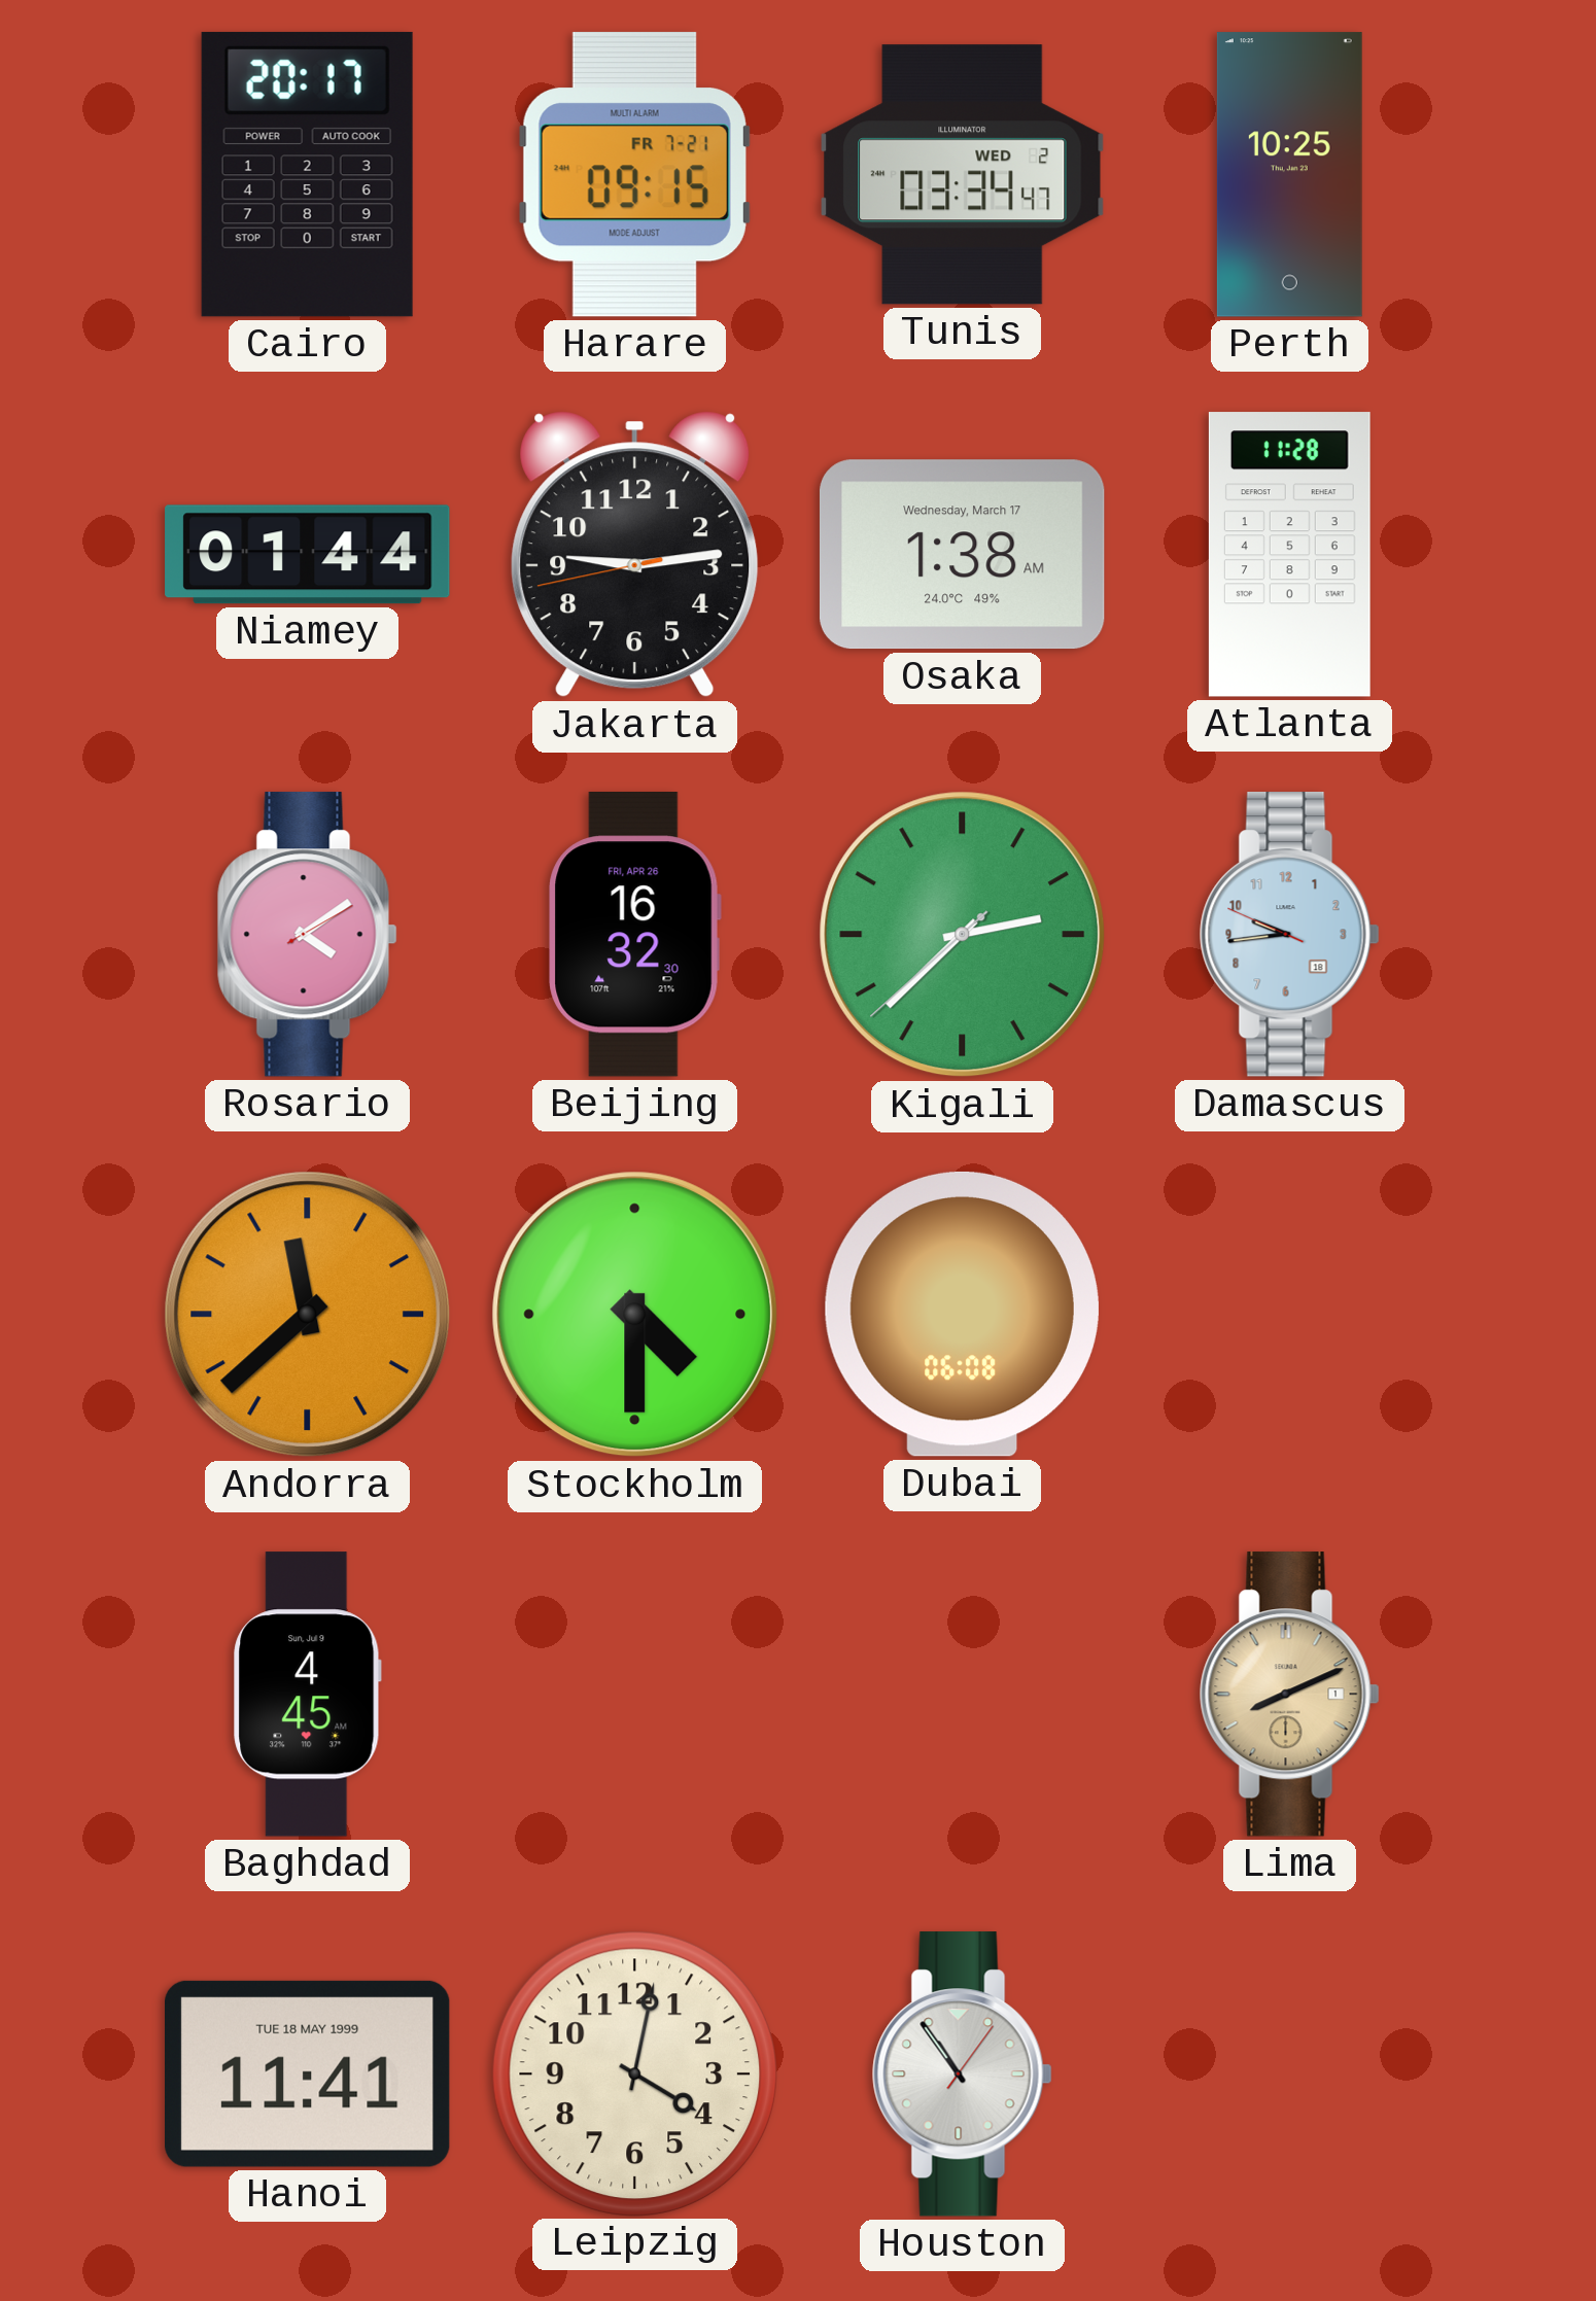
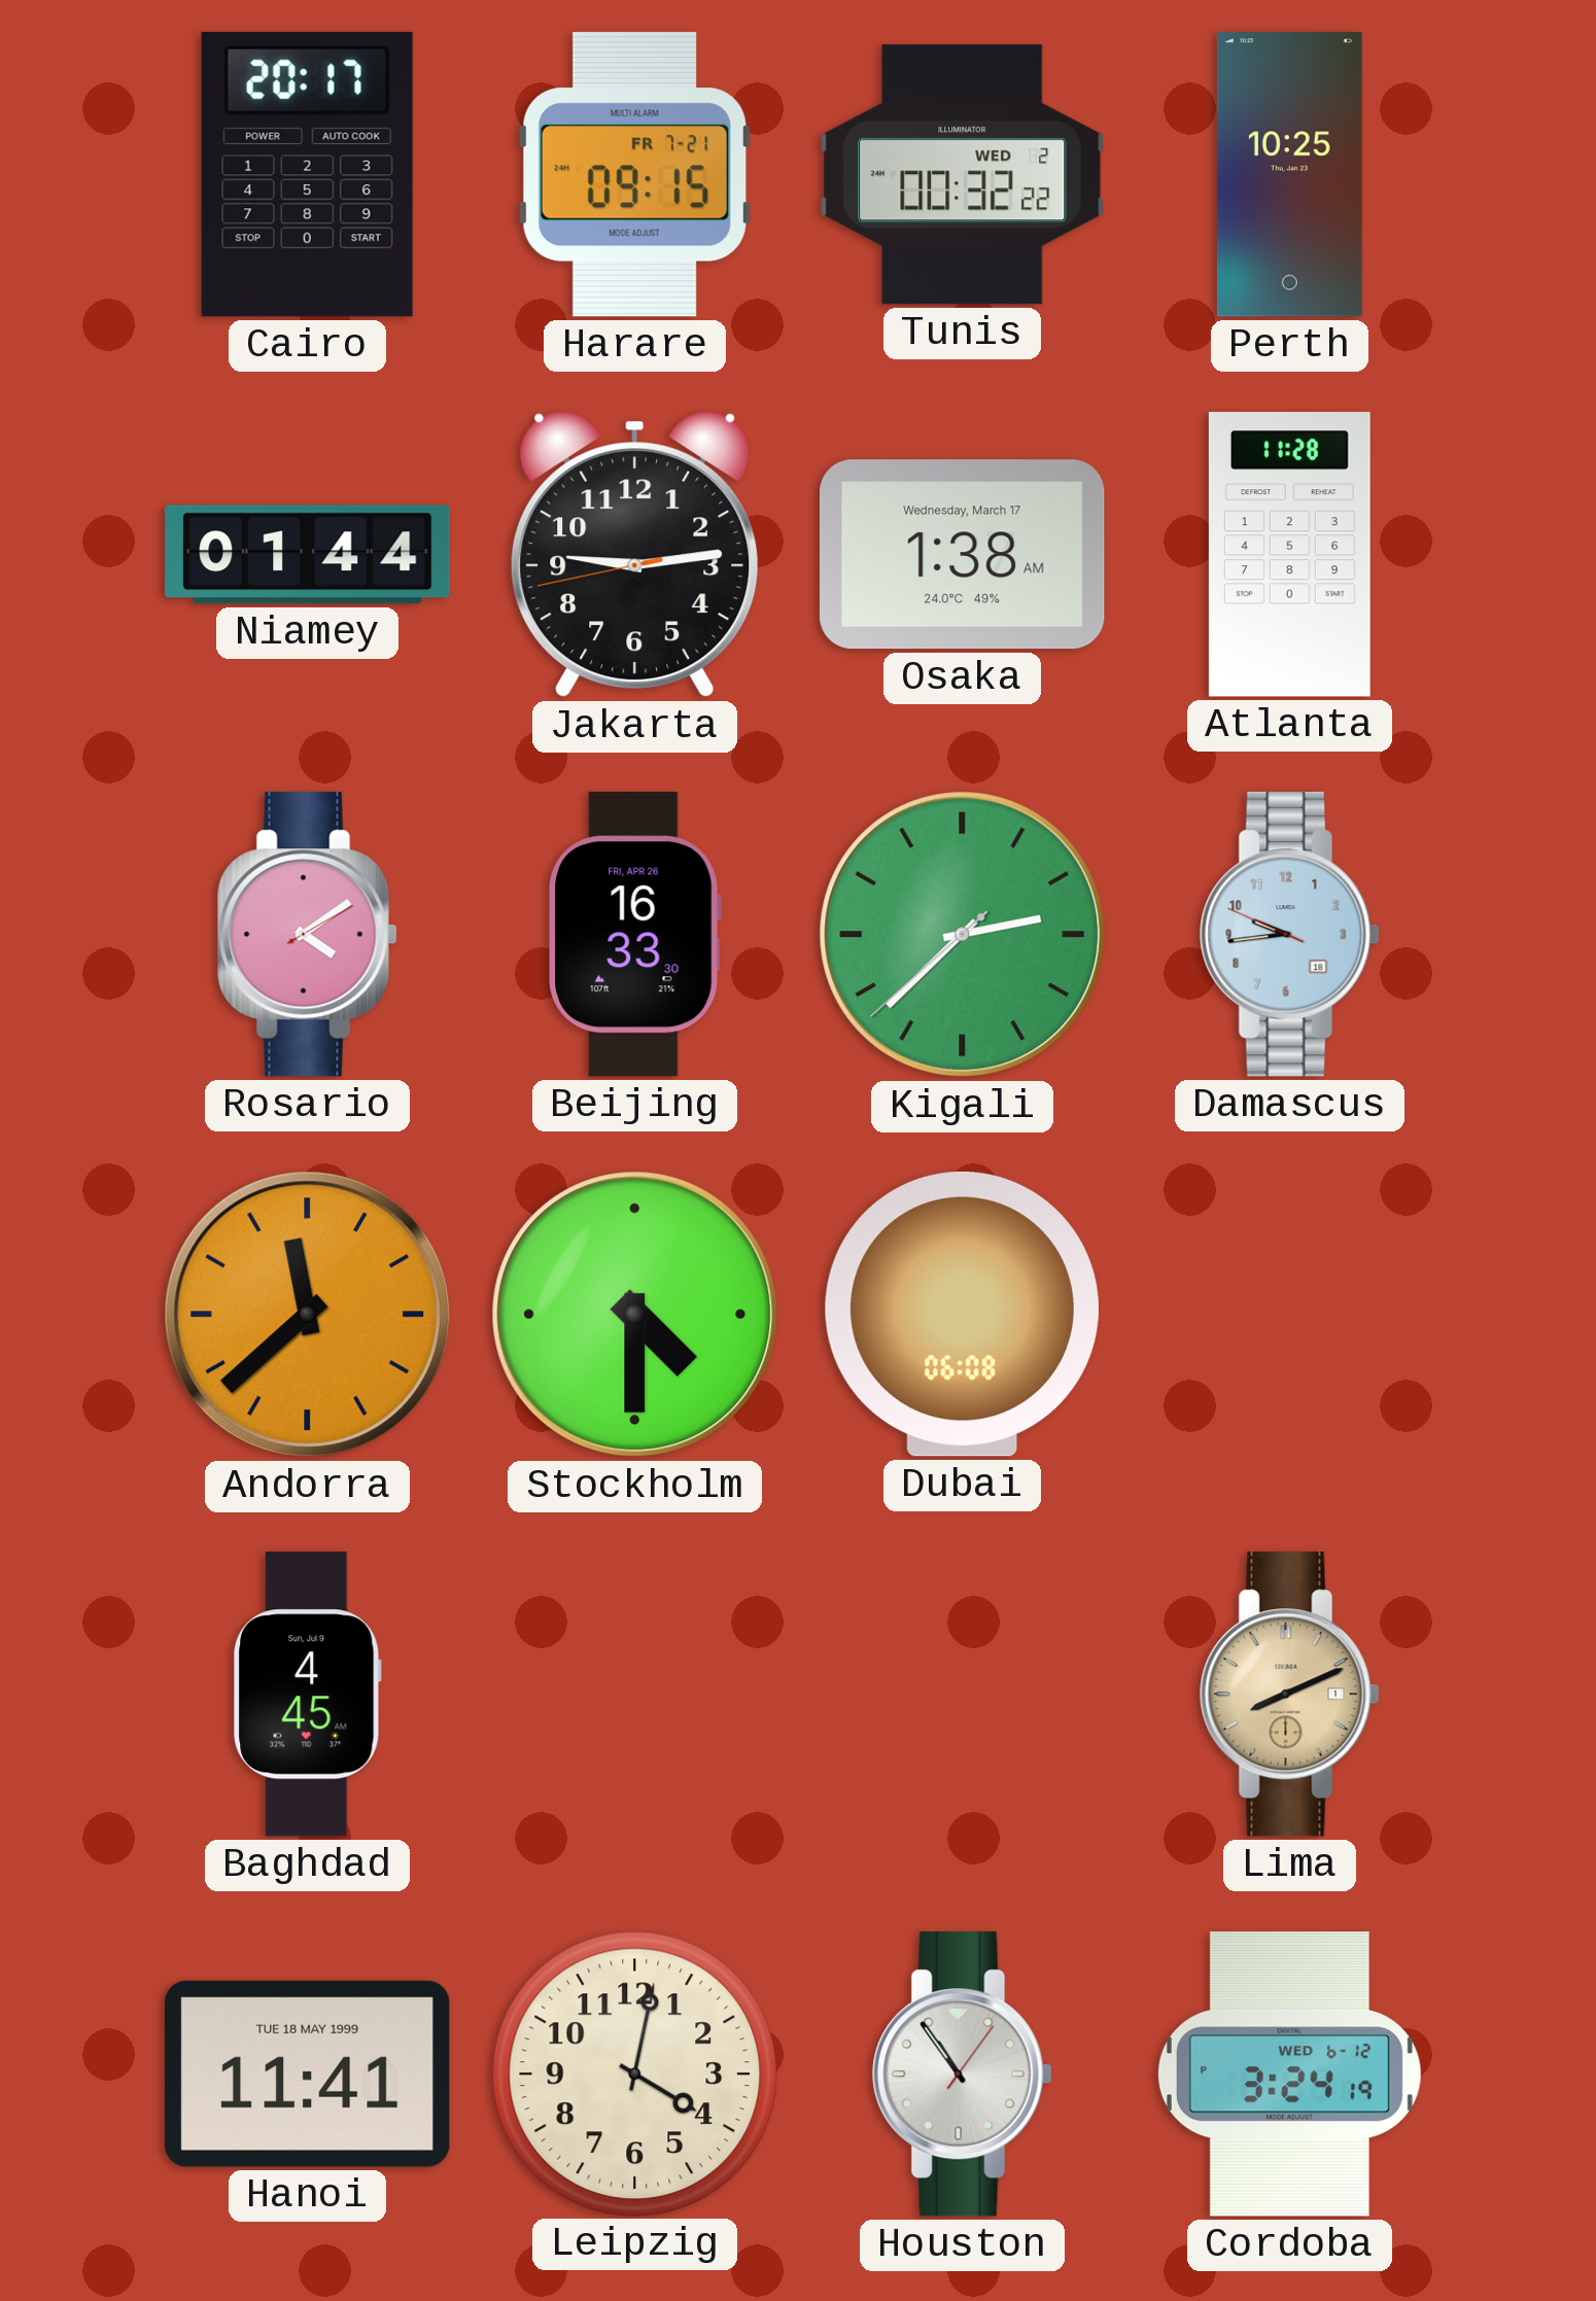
Tunis: 03:34 -> 00:32
Beijing: 16:32 -> 16:33
Cordoba: none -> 3:24
